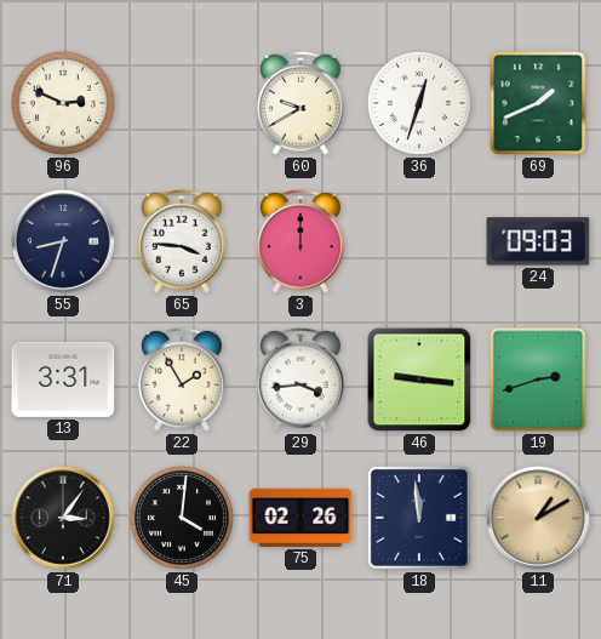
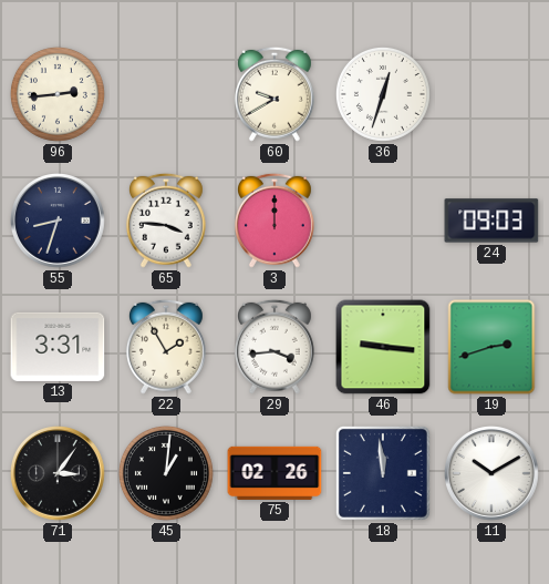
96: 2:49 -> 2:44
69: 1:41 -> none
45: 4:01 -> 1:01
11: 1:10 -> 10:10
11 dial: champagne -> white
